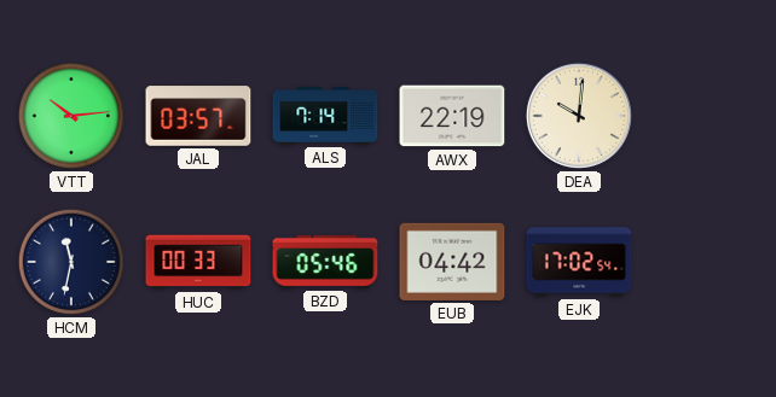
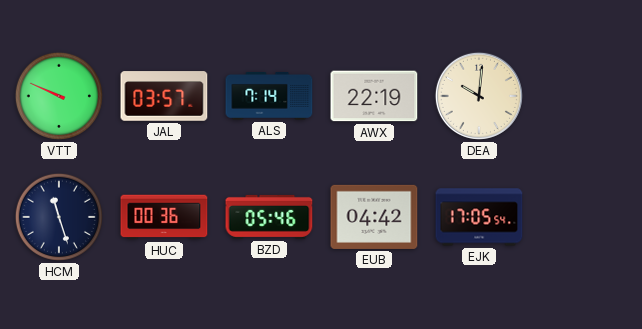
VTT: 10:14 -> 9:49
HCM: 11:32 -> 11:27
HUC: 00:33 -> 00:36
EJK: 17:02 -> 17:05
